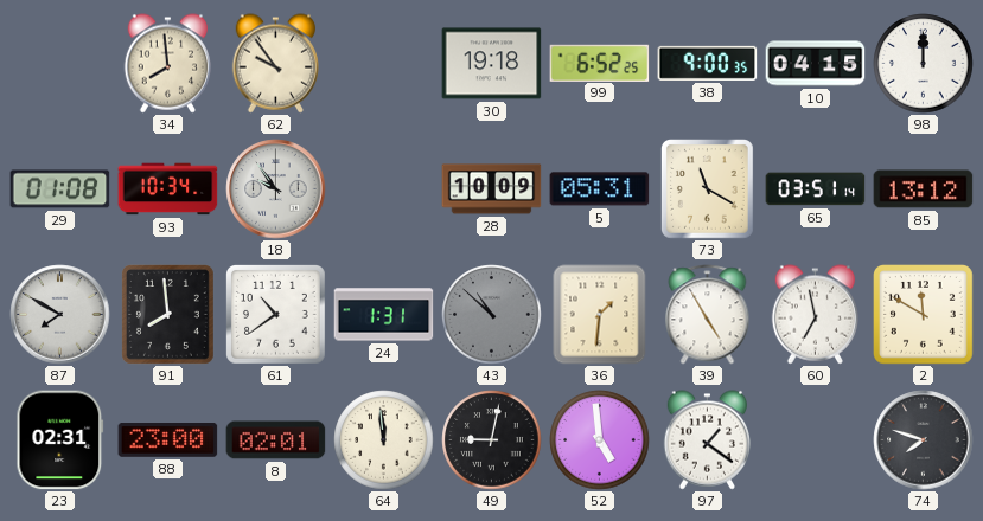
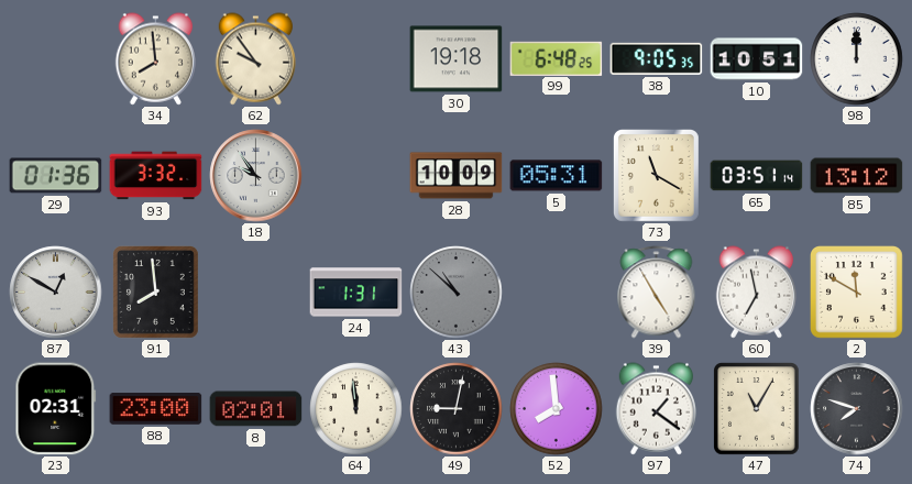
99: 6:52 -> 6:48
38: 9:00 -> 9:05
10: 04:15 -> 10:51
29: 01:08 -> 01:36
93: 10:34 -> 3:32
87: 7:50 -> 12:50
61: 10:39 -> none
36: 1:31 -> none
52: 4:59 -> 7:59
47: none -> 11:05
